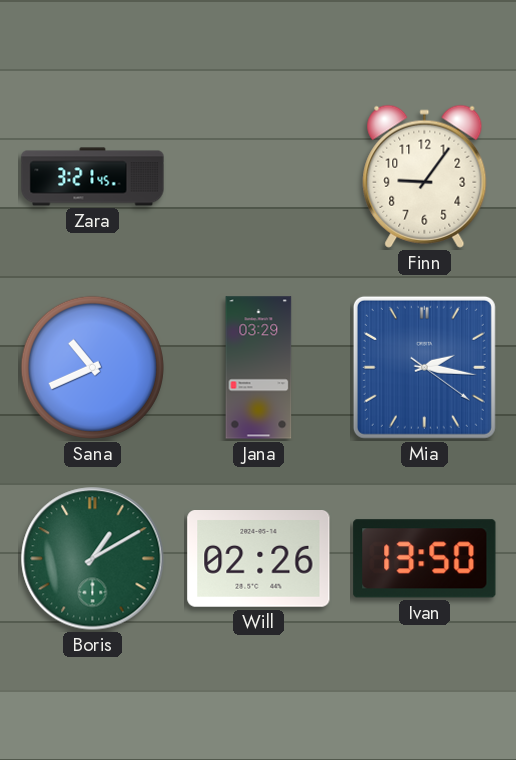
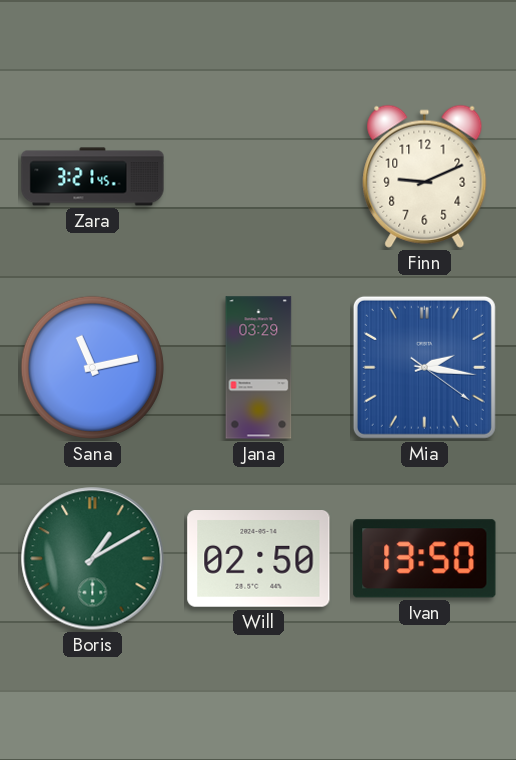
Finn: 9:06 -> 9:11
Sana: 10:41 -> 11:13
Will: 02:26 -> 02:50
